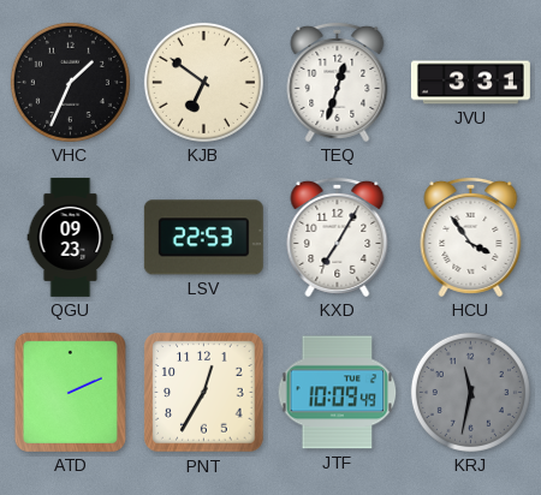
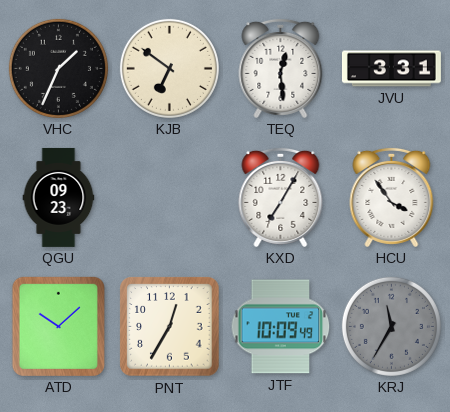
TEQ: 12:33 -> 12:29
LSV: 22:53 -> none
ATD: 2:11 -> 10:08
KRJ: 11:32 -> 11:35
